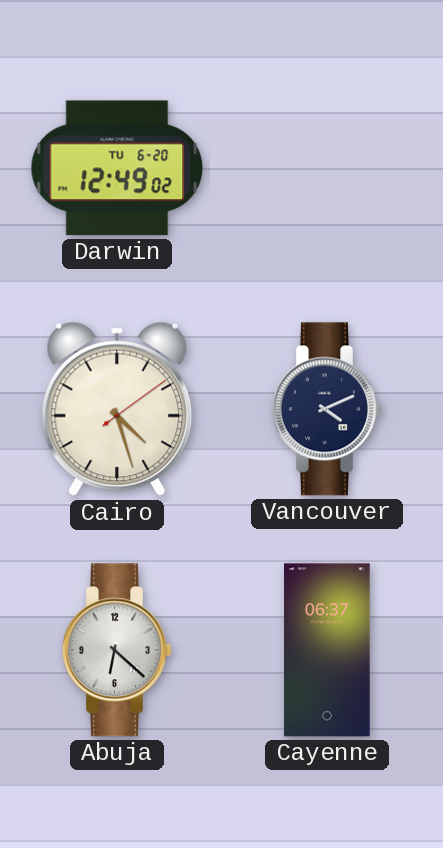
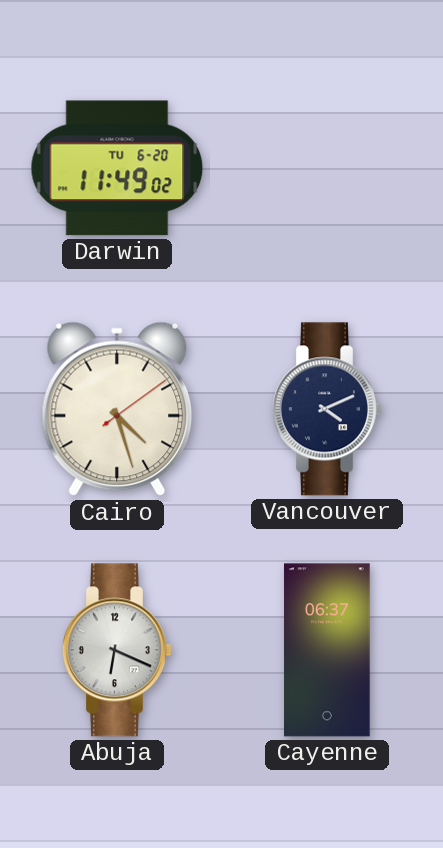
Darwin: 12:49 -> 11:49
Abuja: 6:22 -> 6:19
